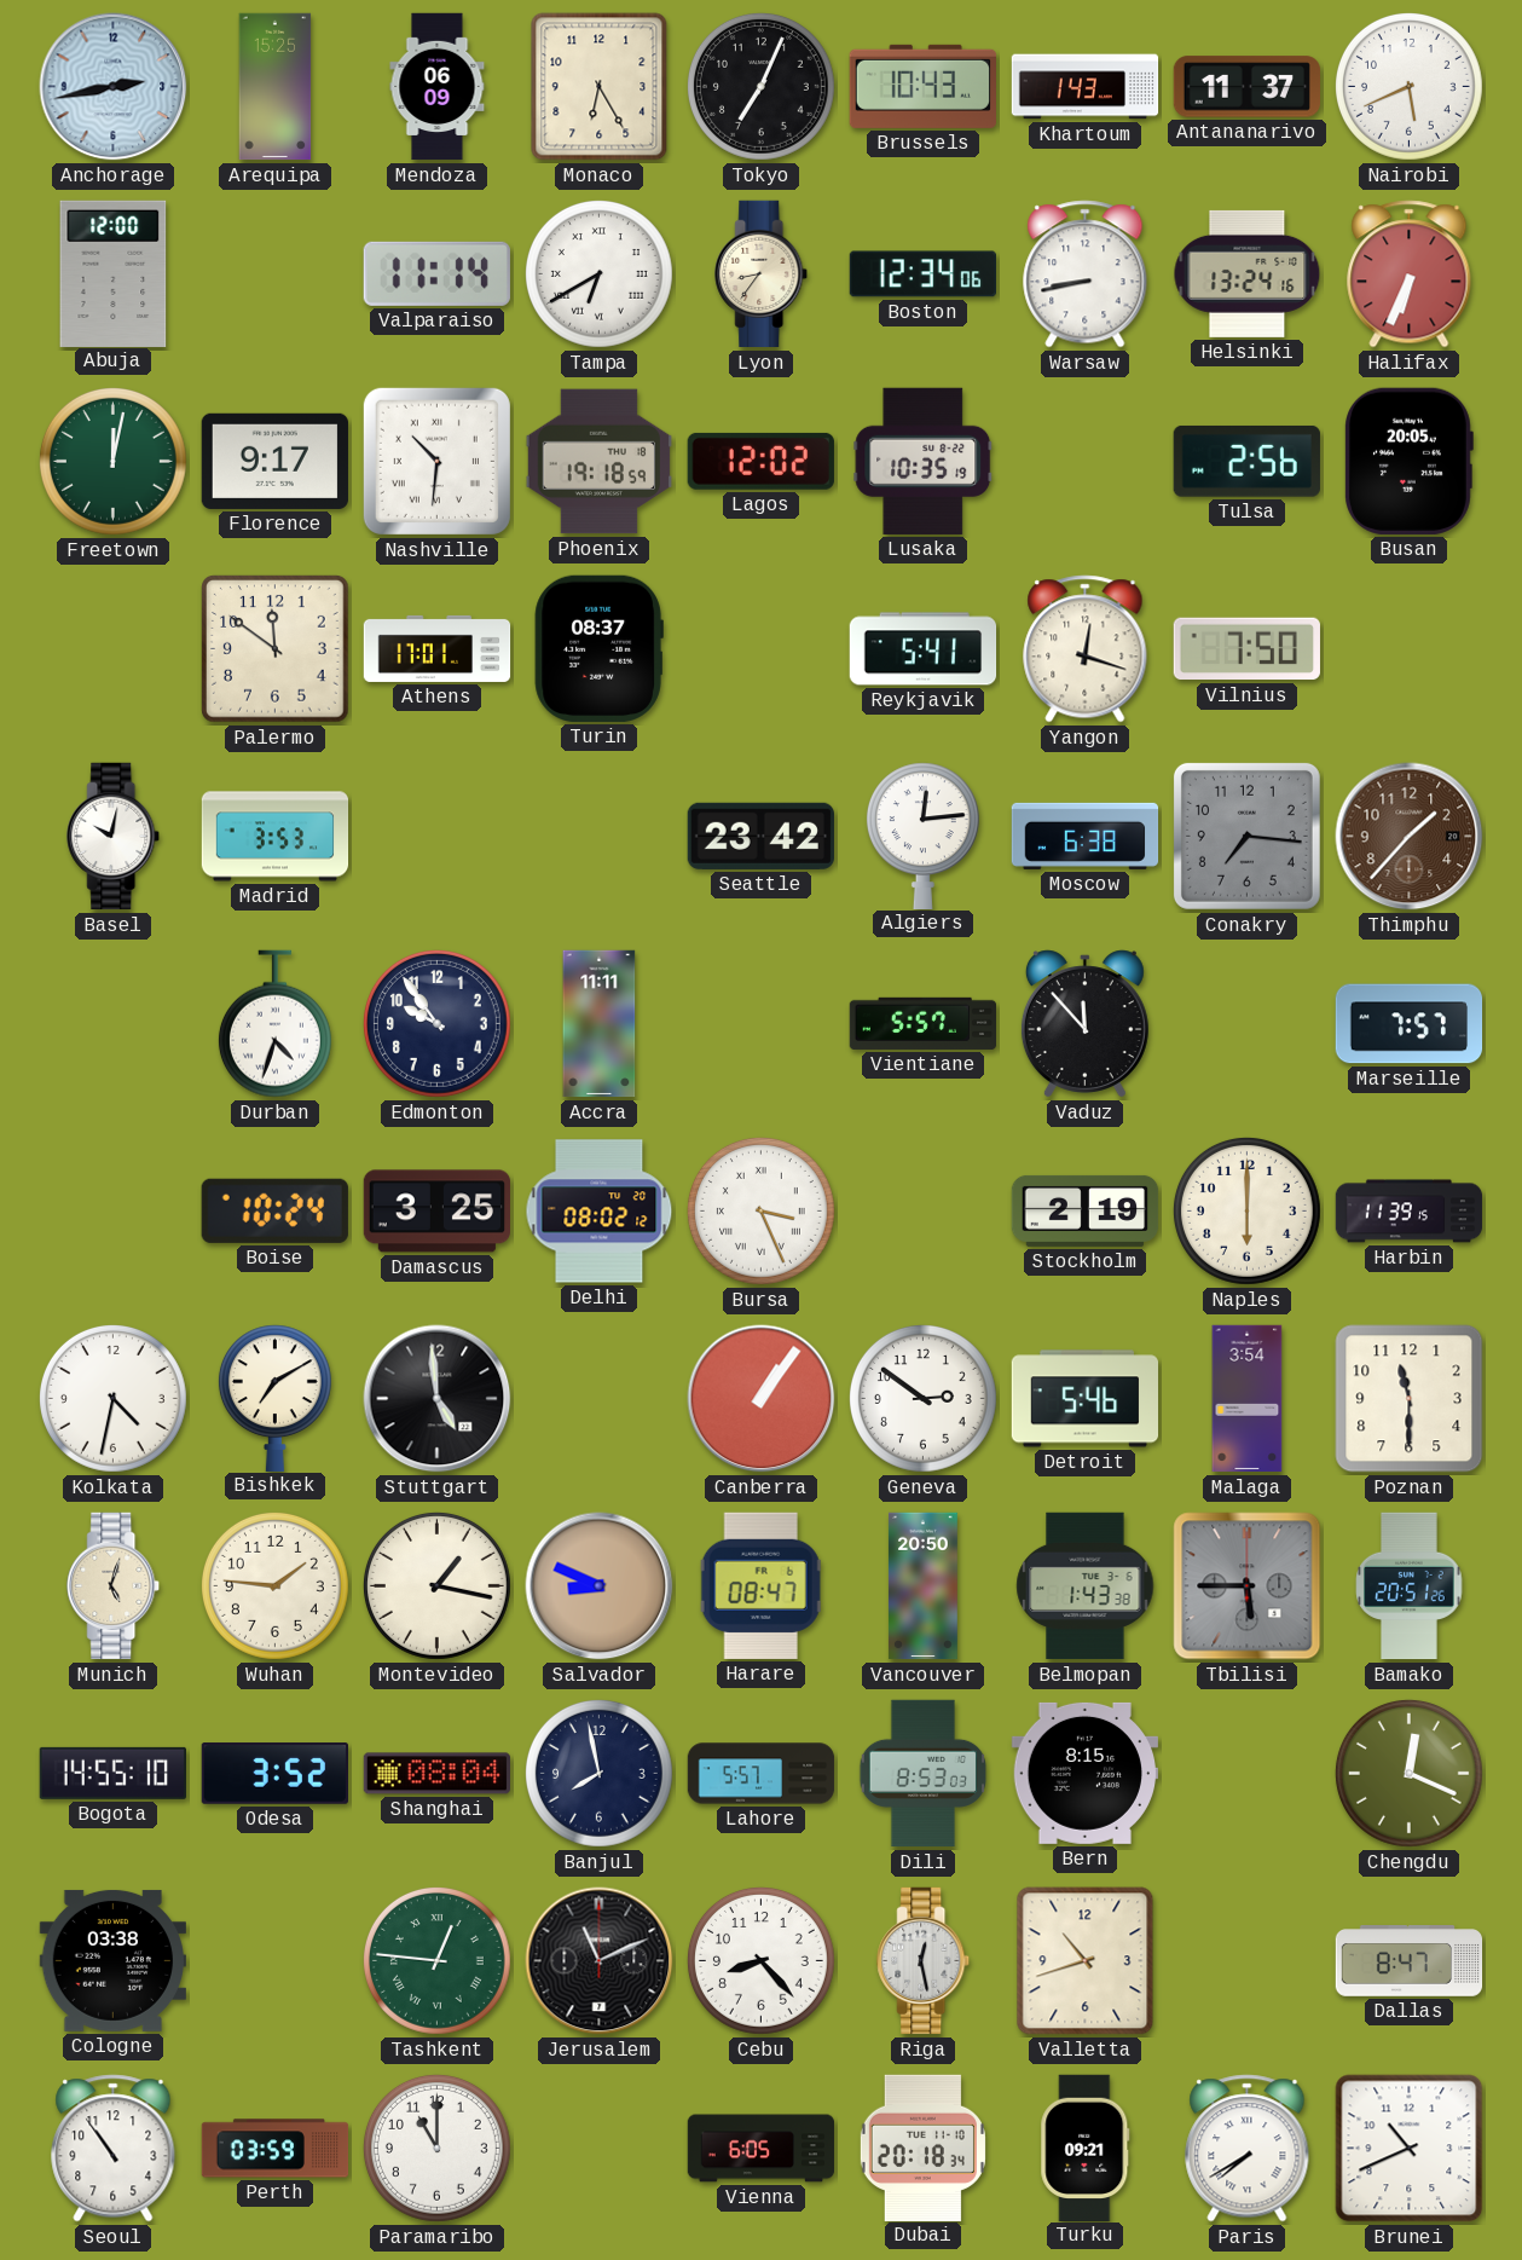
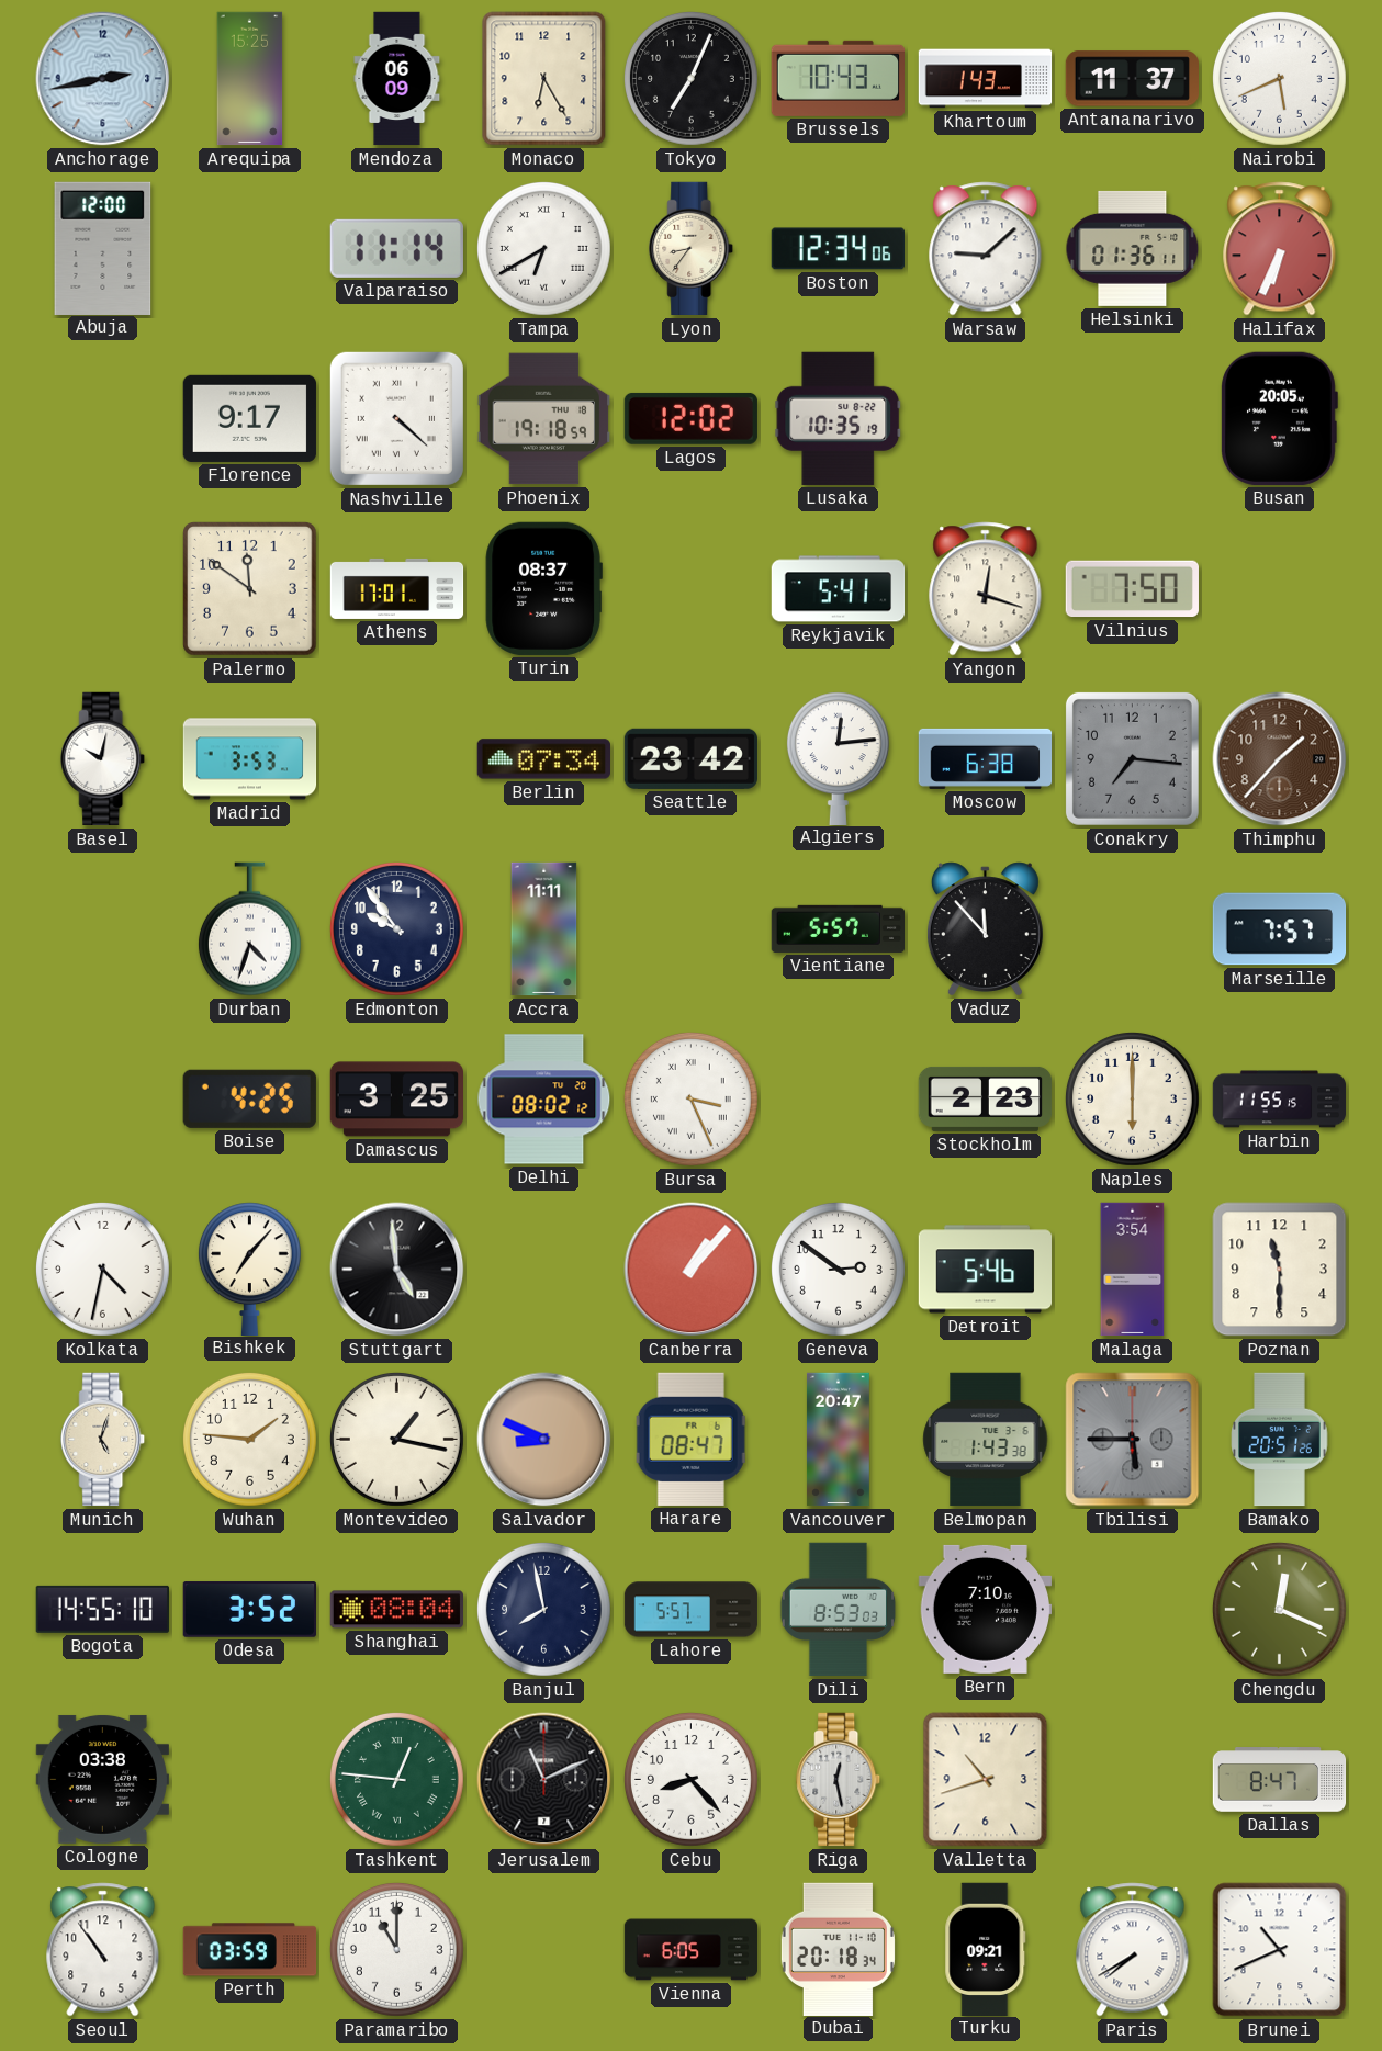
Warsaw: 8:43 -> 9:08
Helsinki: 13:24 -> 01:36
Freetown: 12:02 -> none
Nashville: 10:31 -> 4:22
Tulsa: 2:56 -> none
Berlin: none -> 07:34
Boise: 10:24 -> 4:25
Stockholm: 2:19 -> 2:23
Harbin: 11:39 -> 11:55
Bishkek: 7:10 -> 7:07
Canberra: 1:06 -> 1:07
Vancouver: 20:50 -> 20:47
Bern: 8:15 -> 7:10
